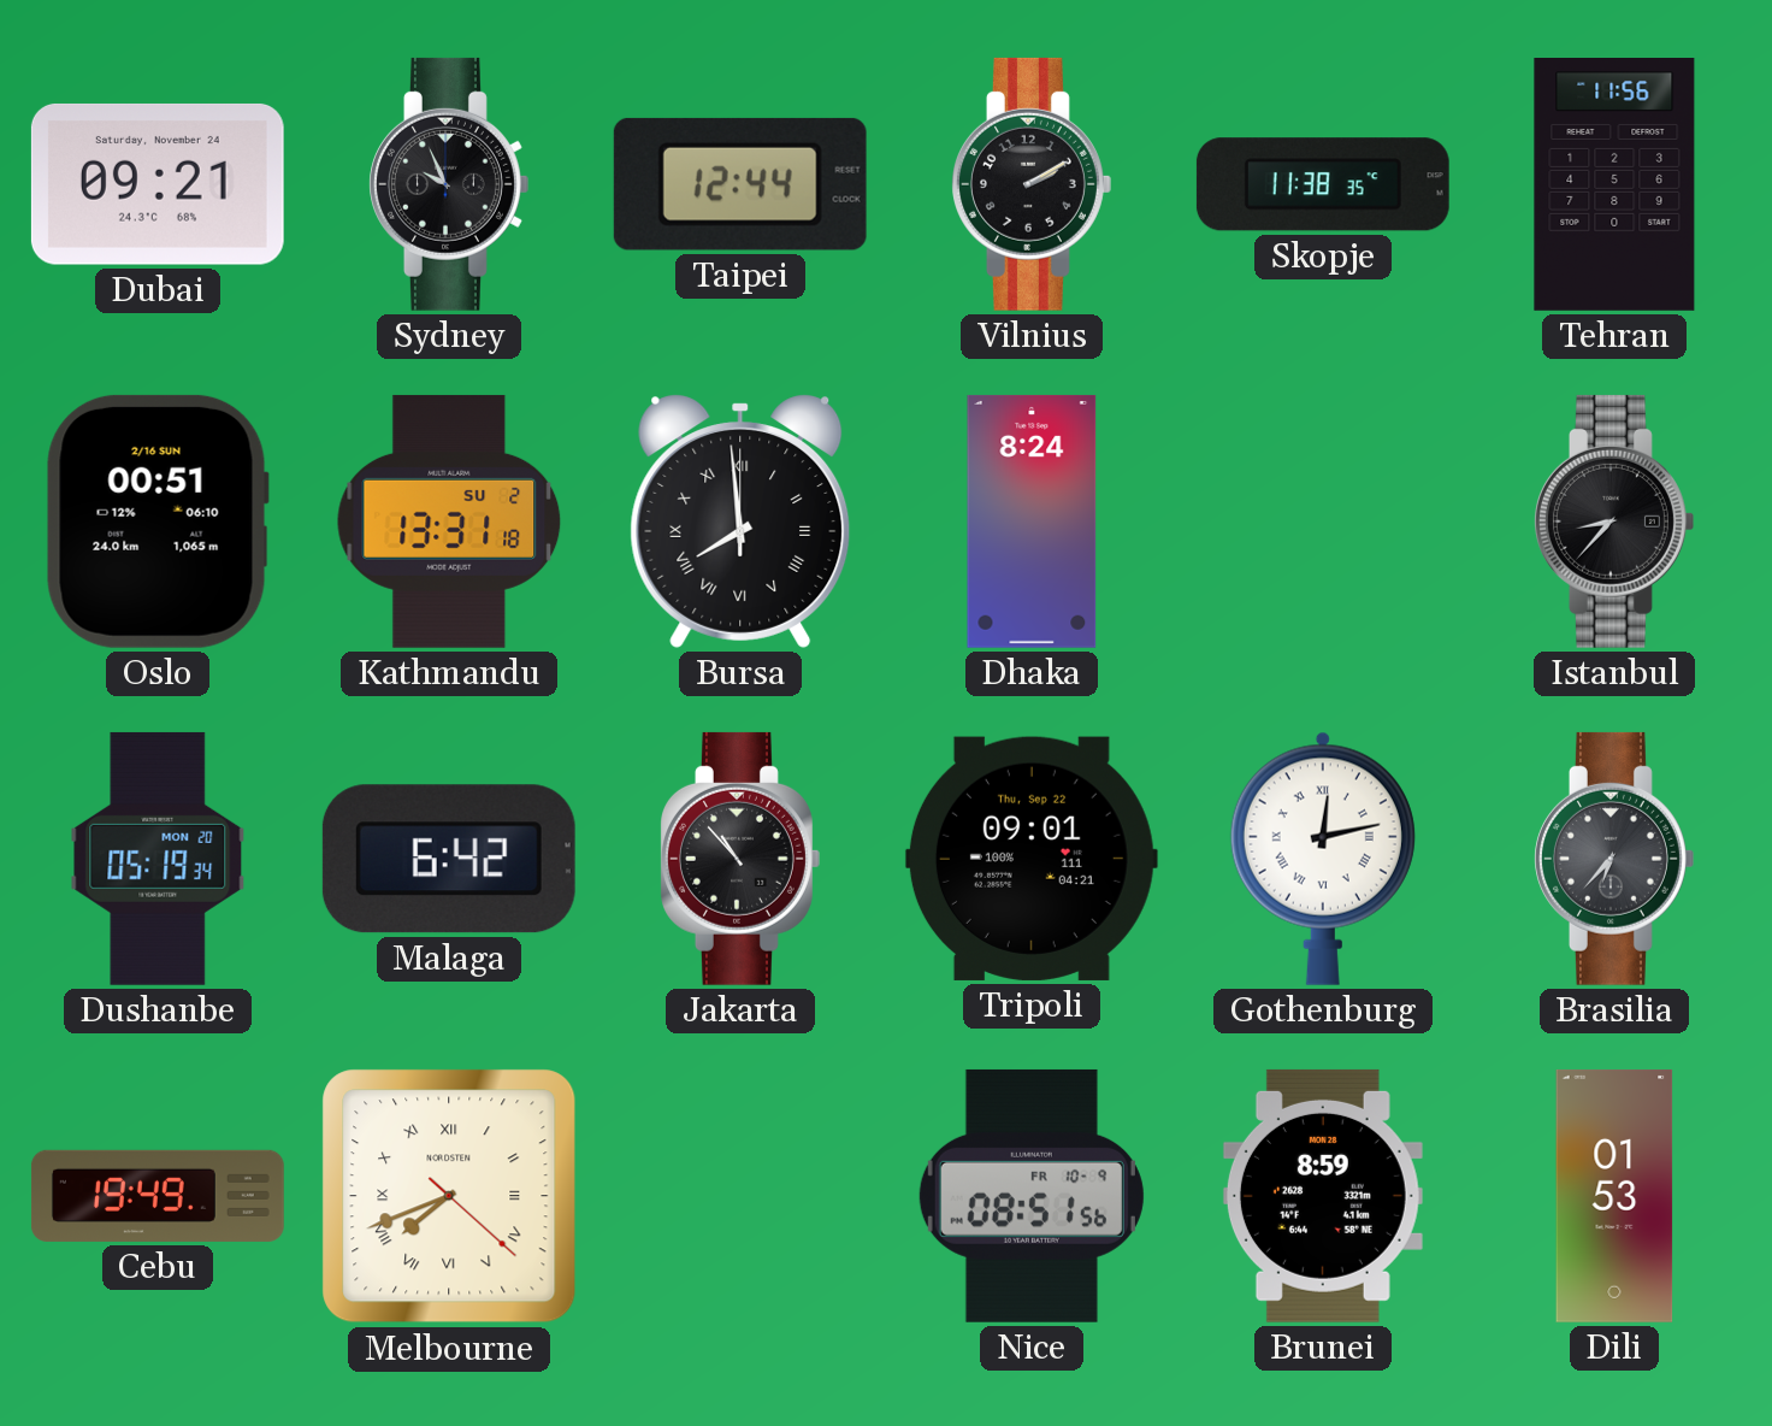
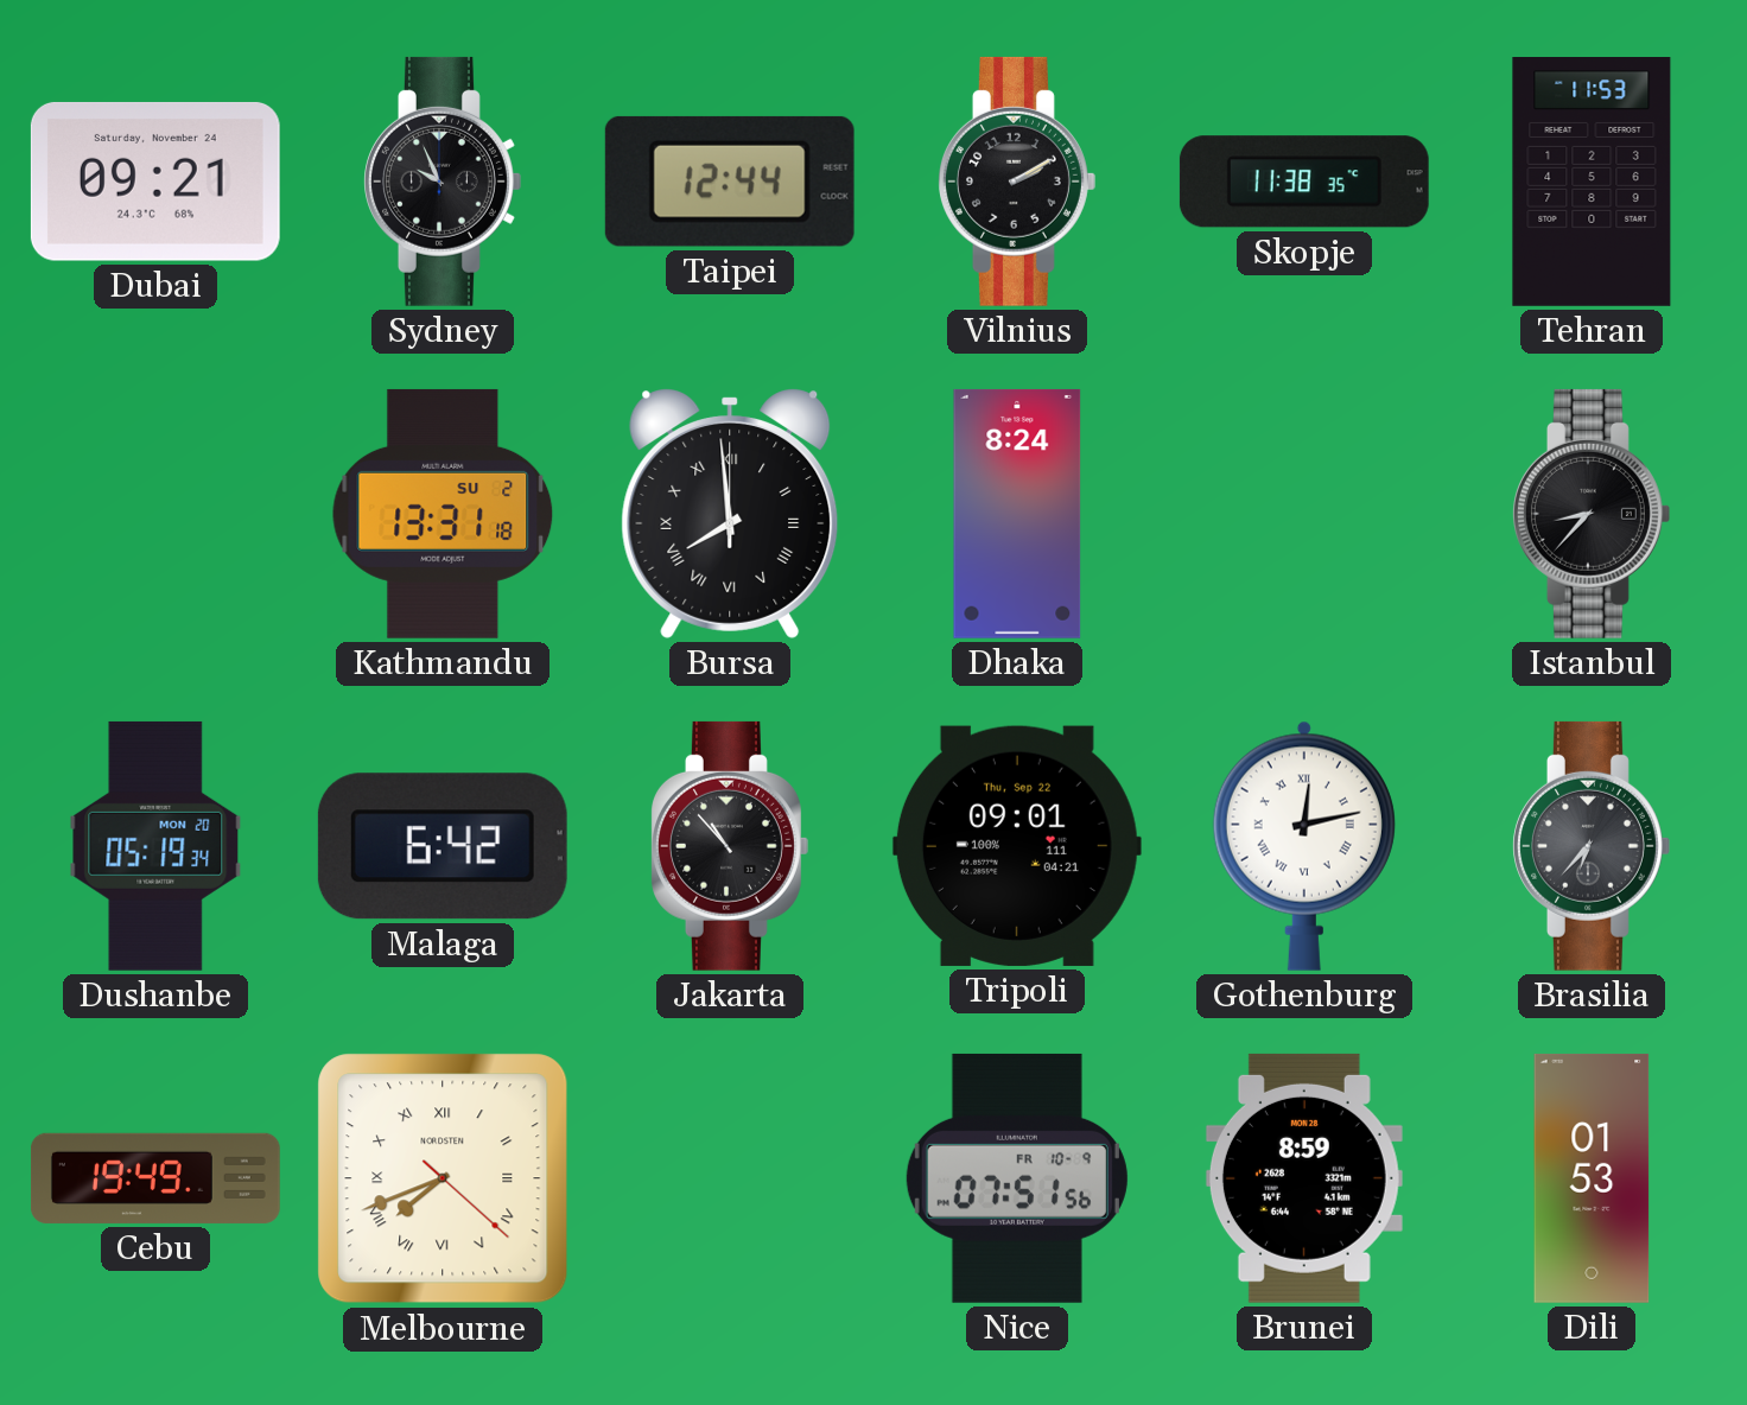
Tehran: 11:56 -> 11:53
Oslo: 00:51 -> none
Nice: 08:51 -> 07:51
